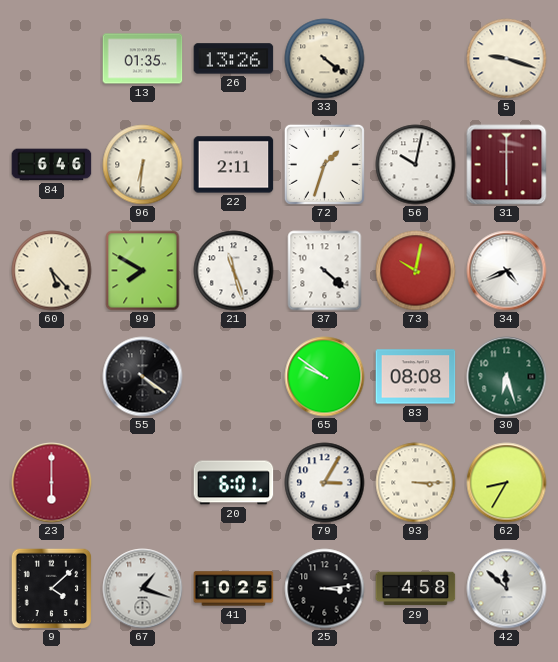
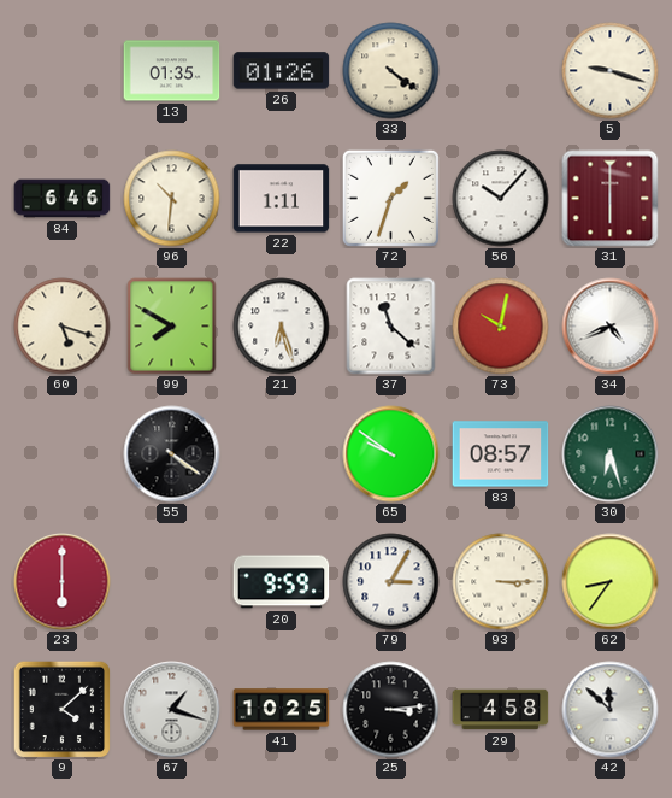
26: 13:26 -> 01:26
96: 6:31 -> 10:31
22: 2:11 -> 1:11
56: 10:02 -> 10:07
60: 5:23 -> 5:18
21: 11:27 -> 6:27
37: 4:22 -> 11:22
83: 08:08 -> 08:57
20: 6:01 -> 9:59
62: 8:35 -> 8:36
